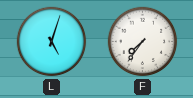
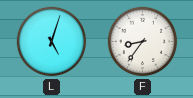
F: 7:36 -> 8:36
